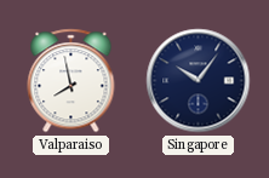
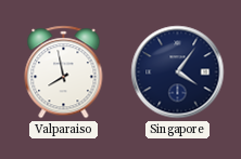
Singapore: 10:06 -> 4:06
